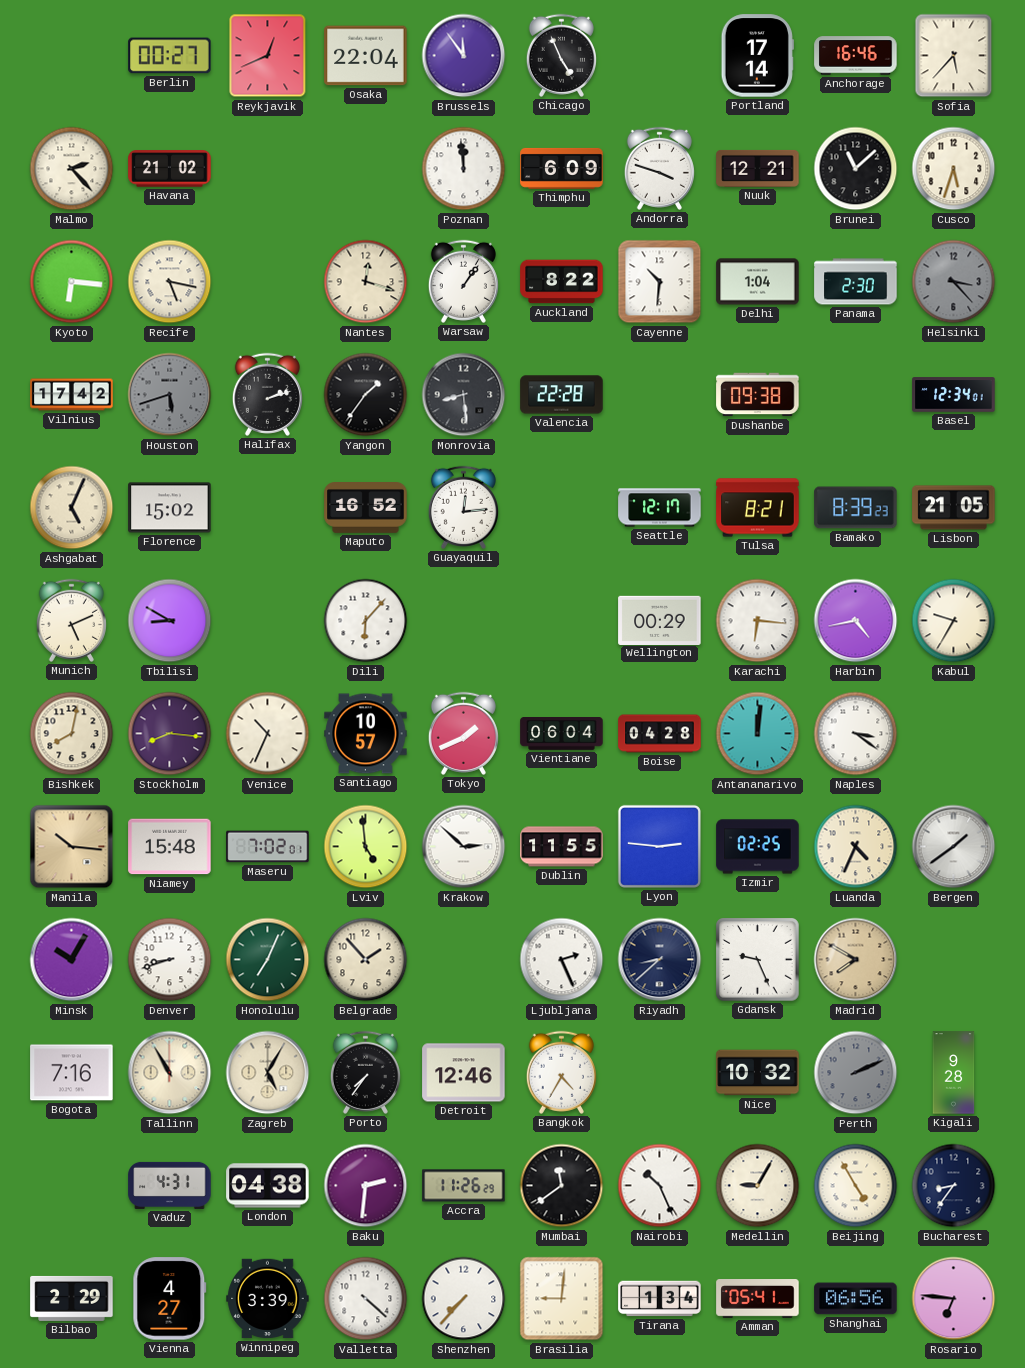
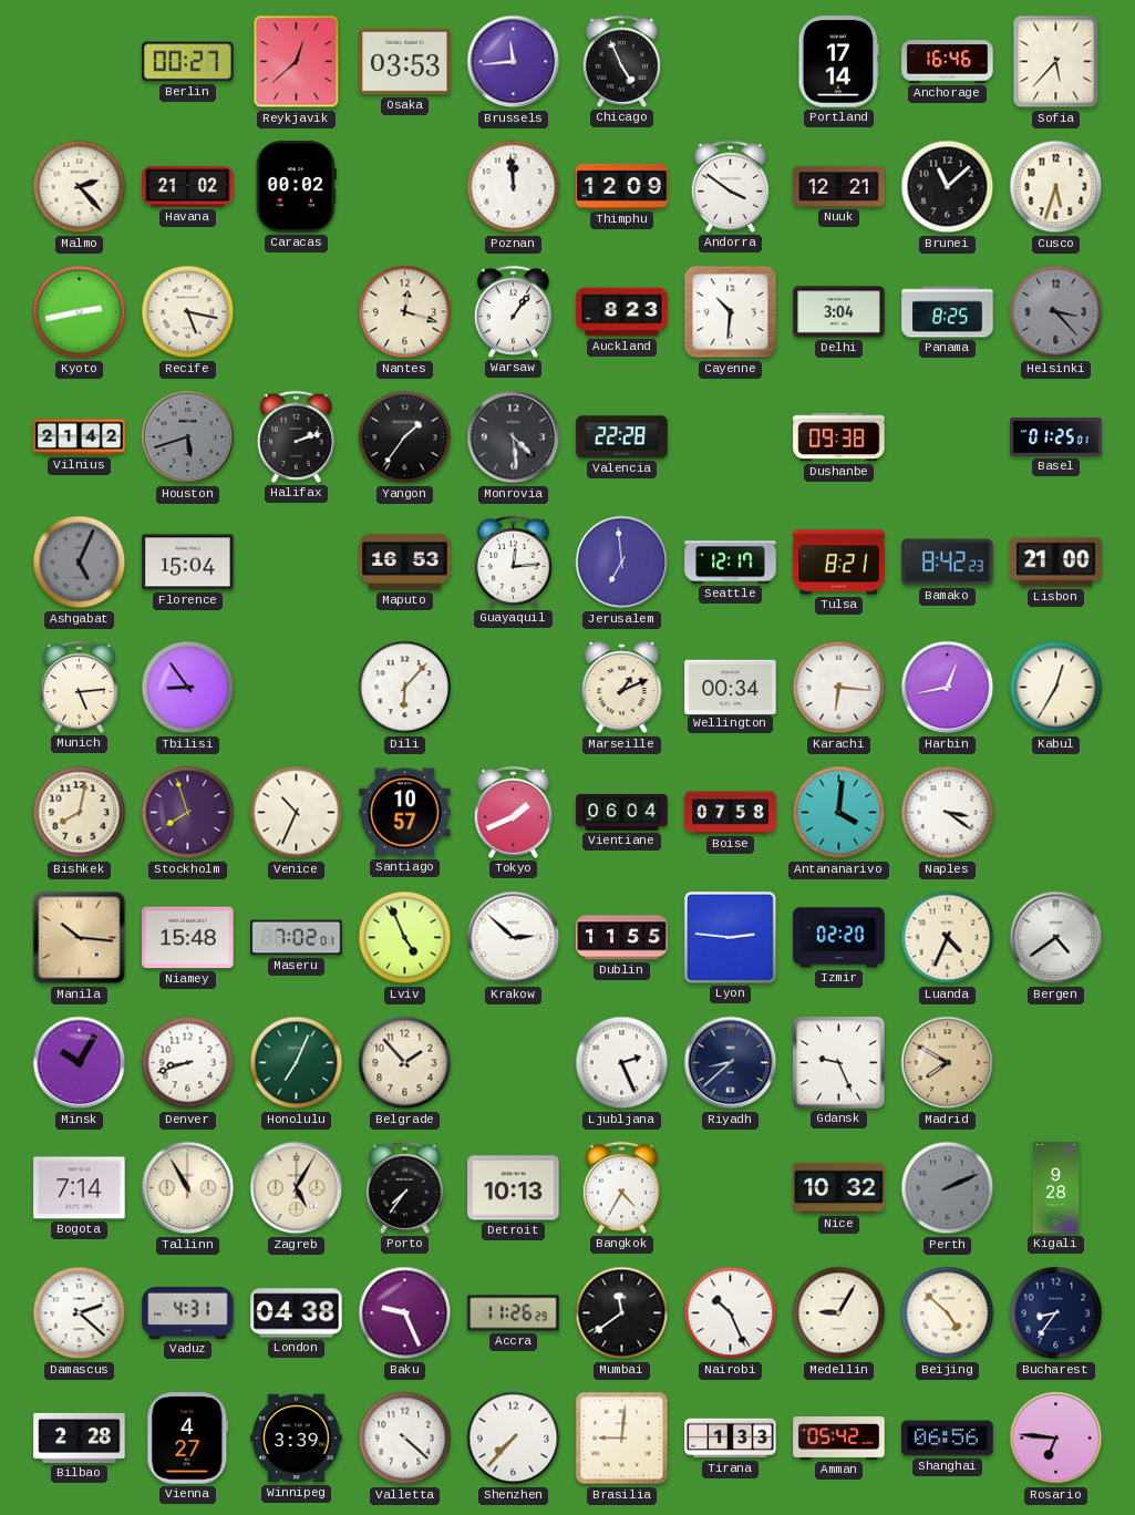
Reykjavik: 12:41 -> 12:38
Osaka: 22:04 -> 03:53
Brussels: 11:54 -> 11:44
Caracas: none -> 00:02
Thimphu: 6:09 -> 12:09
Andorra: 3:48 -> 3:51
Kyoto: 6:16 -> 2:43
Auckland: 8:22 -> 8:23
Delhi: 1:04 -> 3:04
Panama: 2:30 -> 8:25
Vilnius: 17:42 -> 21:42
Monrovia: 8:29 -> 4:29
Basel: 12:34 -> 01:25
Ashgabat dial: cream -> grey
Florence: 15:02 -> 15:04
Maputo: 16:52 -> 16:53
Jerusalem: none -> 6:59
Bamako: 8:39 -> 8:42
Lisbon: 21:05 -> 21:00
Munich: 5:11 -> 5:14
Tbilisi: 8:50 -> 8:54
Marseille: none -> 1:11
Wellington: 00:29 -> 00:34
Harbin: 4:43 -> 12:43
Kabul: 9:35 -> 12:35
Stockholm: 8:16 -> 7:57
Boise: 04:28 -> 07:58
Antananarivo: 12:01 -> 4:01
Lviv: 4:59 -> 4:56
Izmir: 02:25 -> 02:20
Bergen: 1:39 -> 4:39
Bogota: 7:16 -> 7:14
Detroit: 12:46 -> 10:13
Damascus: none -> 2:22
Baku: 2:31 -> 9:26
Beijing: 4:55 -> 4:52
Bilbao: 2:29 -> 2:28
Tirana: 1:34 -> 1:33
Amman: 05:41 -> 05:42
